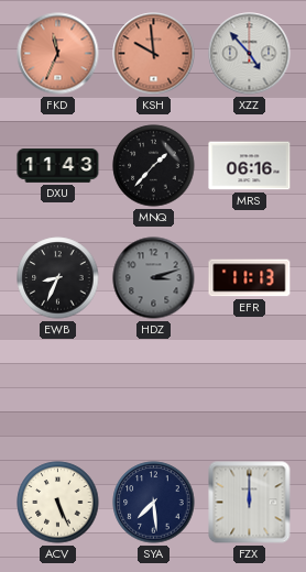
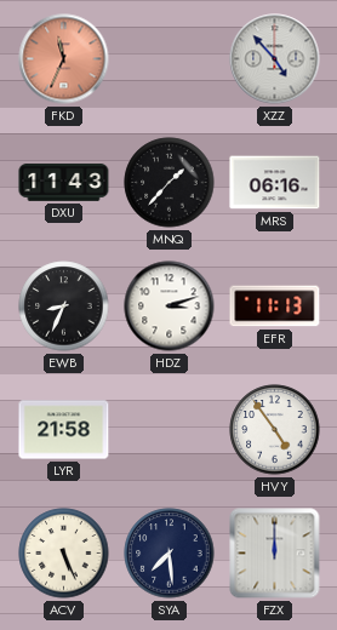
KSH: 9:59 -> none
HDZ dial: grey -> white
LYR: none -> 21:58
HVY: none -> 4:54
